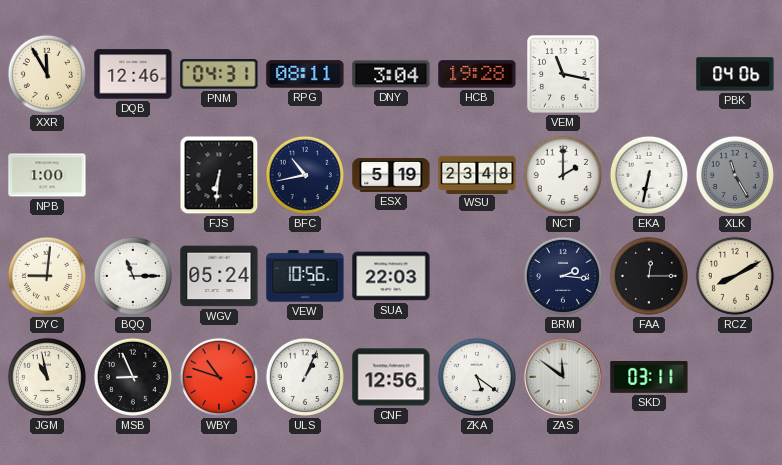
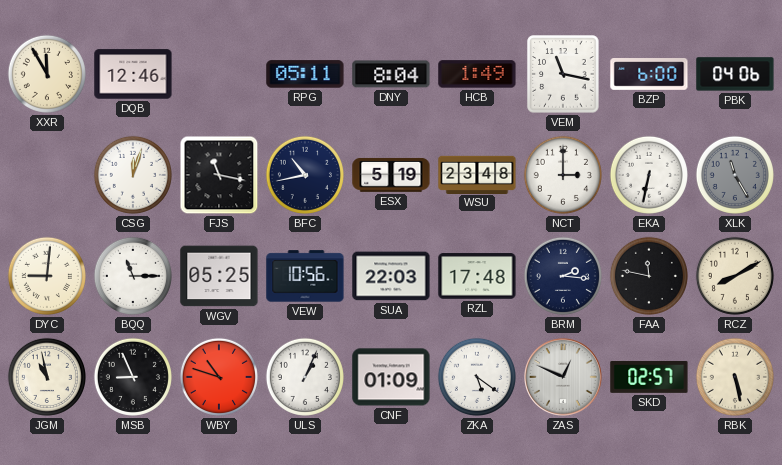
PNM: 04:31 -> none
RPG: 08:11 -> 05:11
DNY: 3:04 -> 8:04
HCB: 19:28 -> 1:49
BZP: none -> 6:00
NPB: 1:00 -> none
CSG: none -> 12:03
FJS: 6:31 -> 11:17
NCT: 2:00 -> 3:00
WGV: 05:24 -> 05:25
RZL: none -> 17:48
FAA: 12:15 -> 11:47
CNF: 12:56 -> 01:09
ZAS: 11:51 -> 12:49
SKD: 03:11 -> 02:57
RBK: none -> 5:28
